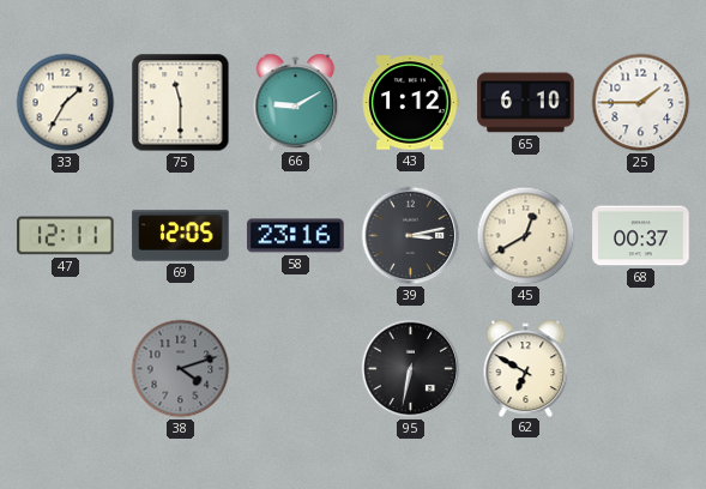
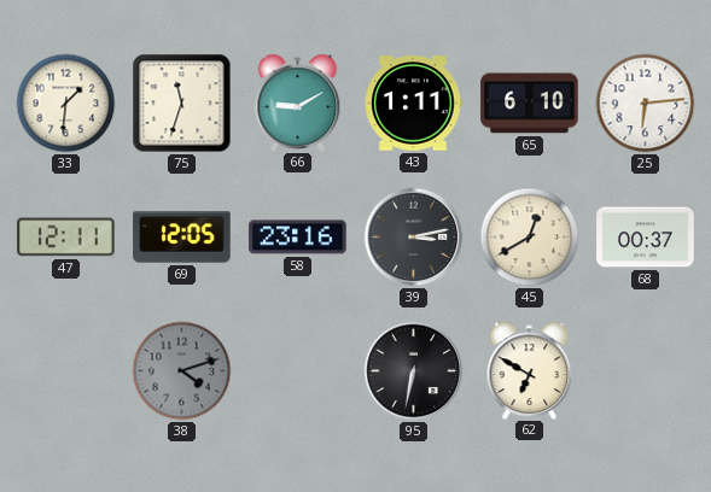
33: 1:35 -> 1:31
75: 11:30 -> 11:33
43: 1:12 -> 1:11
25: 1:45 -> 6:14
